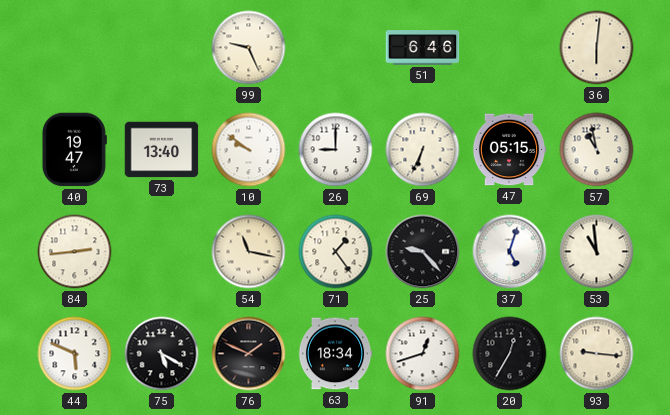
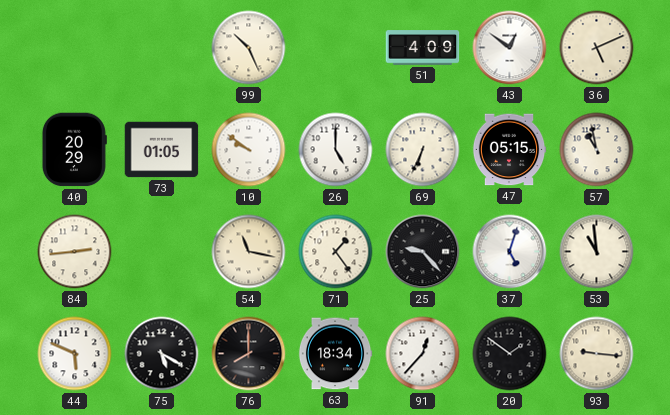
99: 9:26 -> 10:26
51: 6:46 -> 4:09
43: none -> 12:51
36: 6:01 -> 5:11
40: 19:47 -> 20:29
73: 13:40 -> 01:05
26: 9:00 -> 5:00
76: 1:49 -> 8:00
91: 12:42 -> 12:37
20: 12:35 -> 1:51
